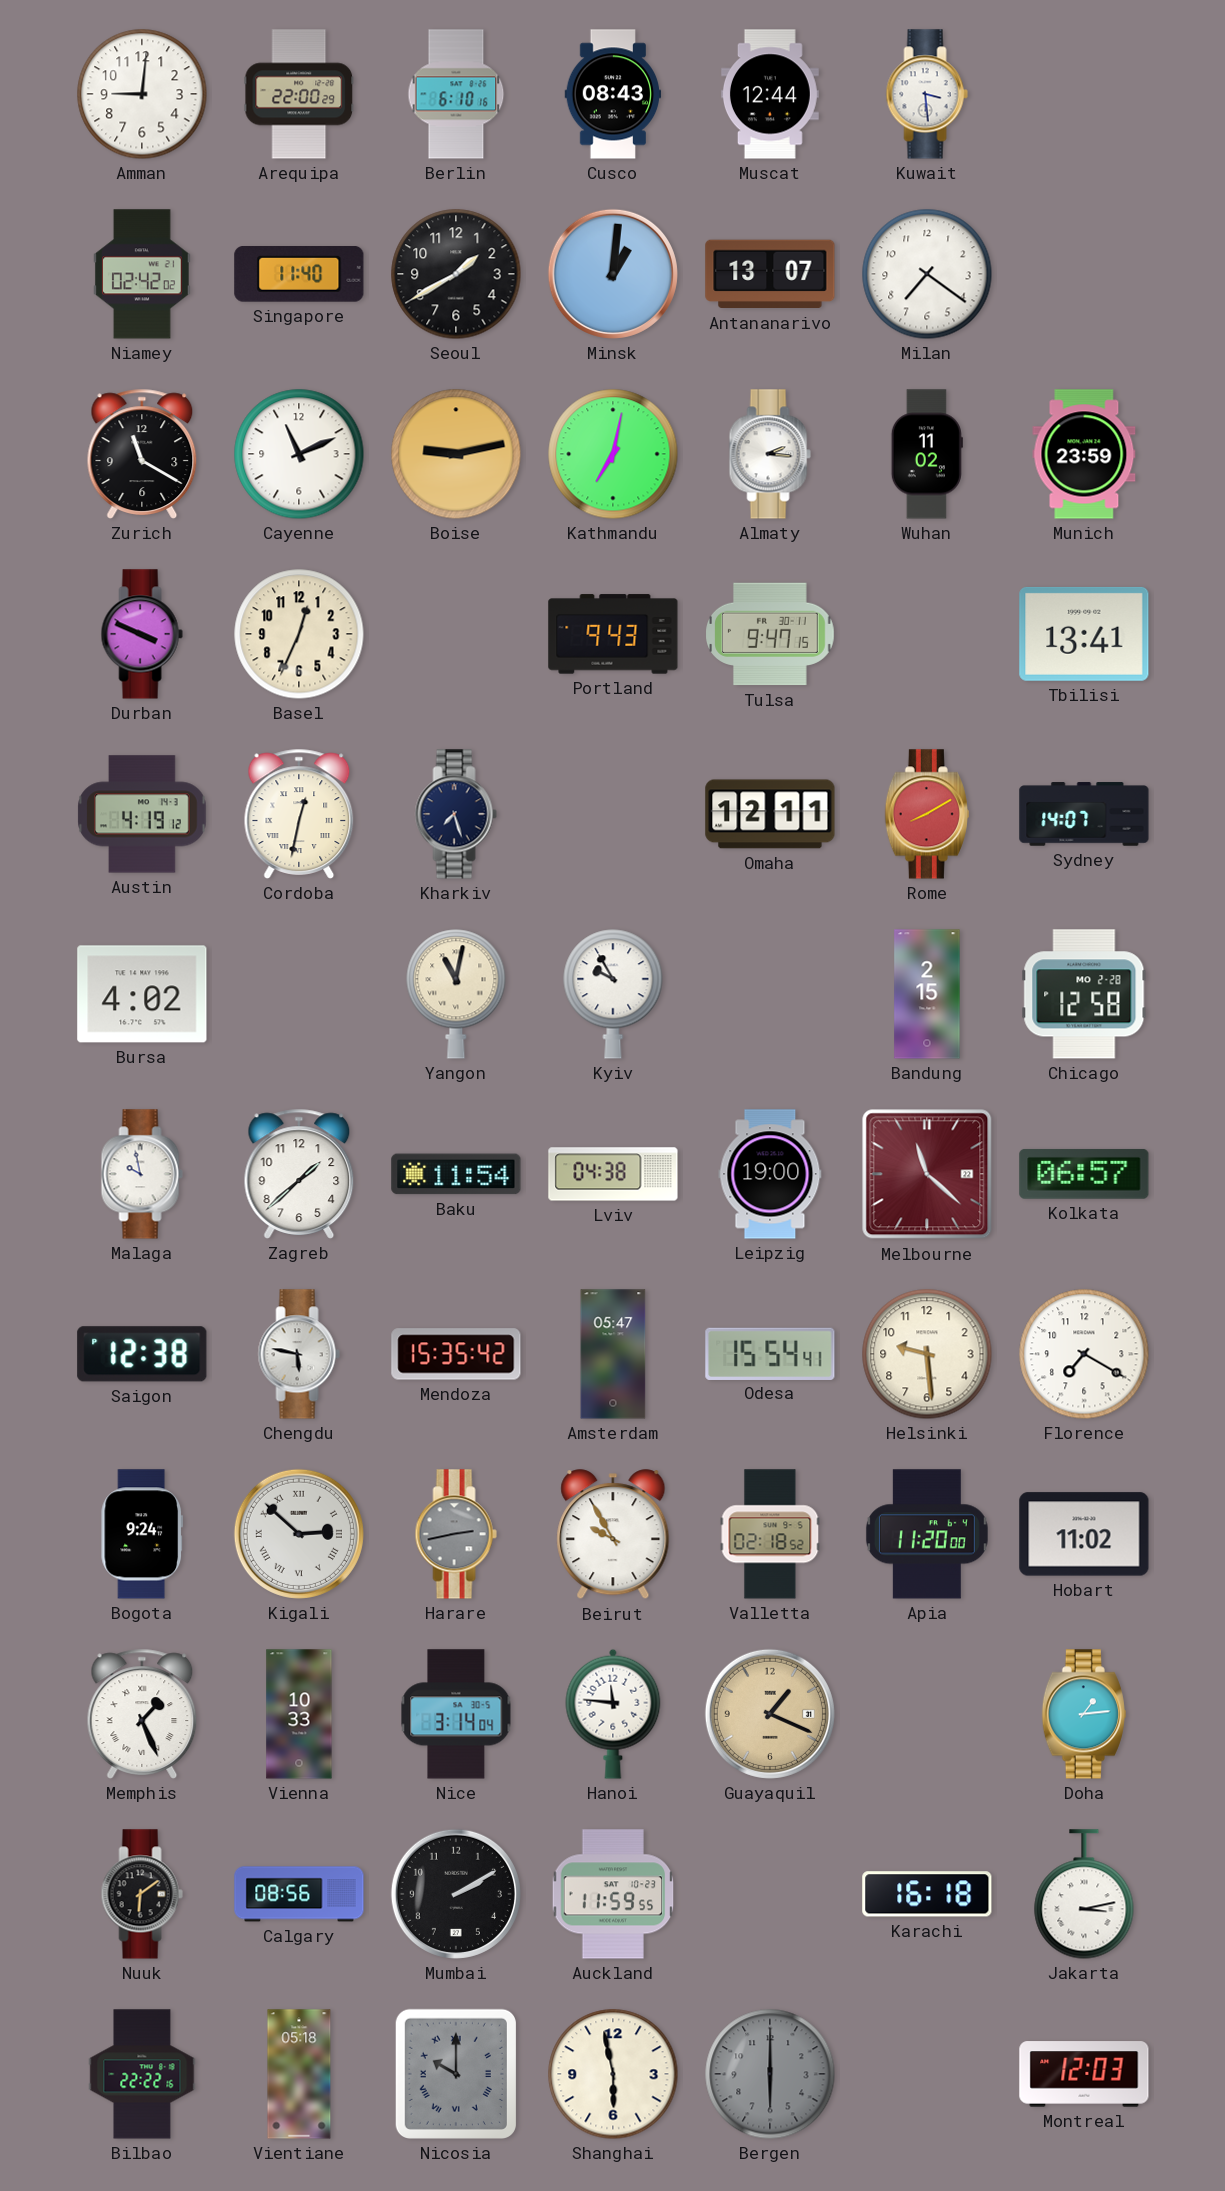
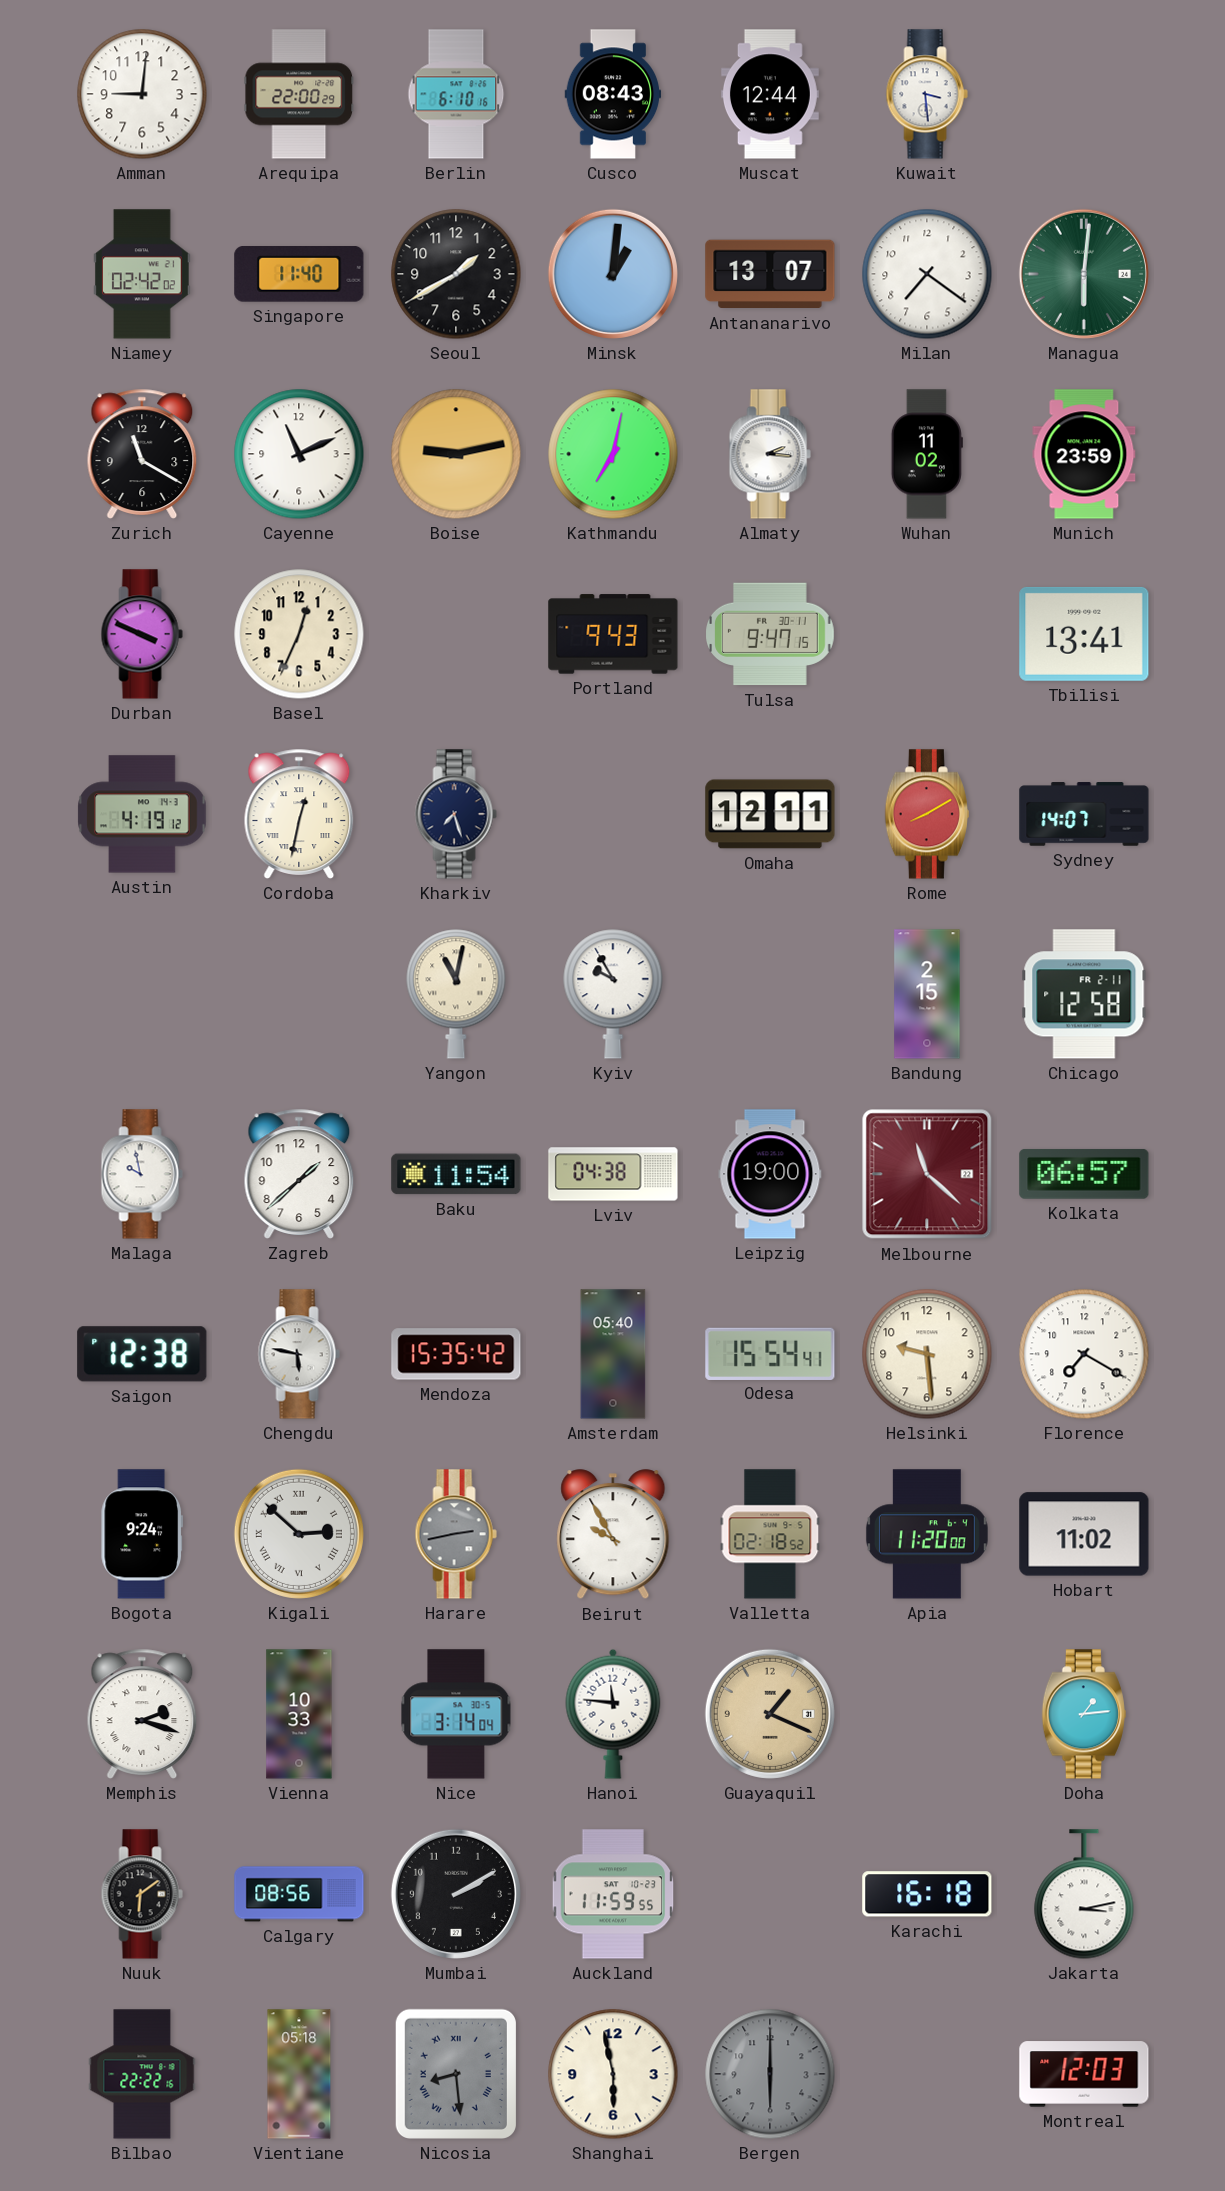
Managua: none -> 6:01
Bursa: 4:02 -> none
Chicago date: MO 2-28 -> FR 2-11
Amsterdam: 05:47 -> 05:40
Memphis: 1:26 -> 2:18
Nicosia: 10:00 -> 8:29
